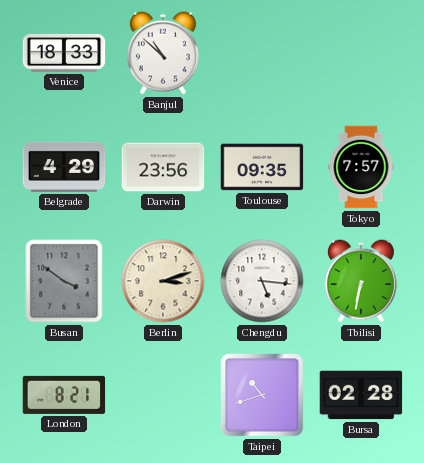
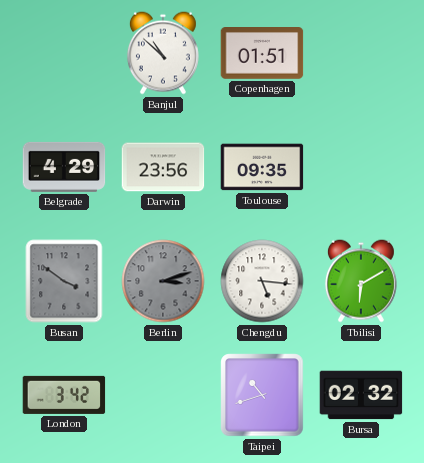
Venice: 18:33 -> none
Copenhagen: none -> 01:51
Tokyo: 7:57 -> none
Berlin dial: cream -> grey
Tbilisi: 6:32 -> 6:10
London: 8:21 -> 3:42
Bursa: 02:28 -> 02:32
